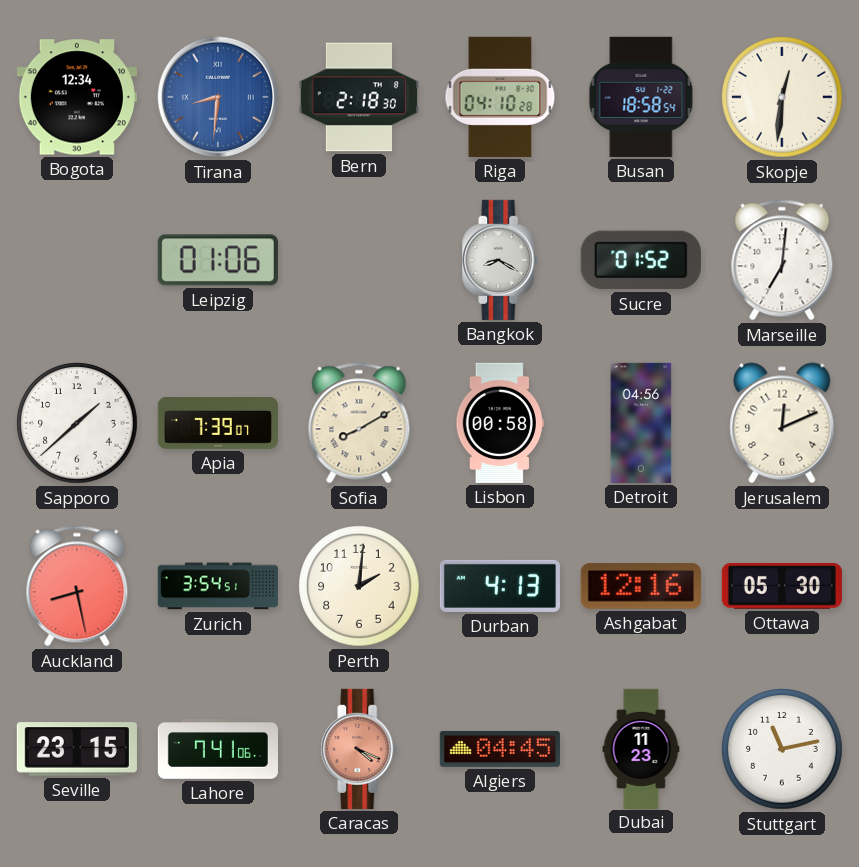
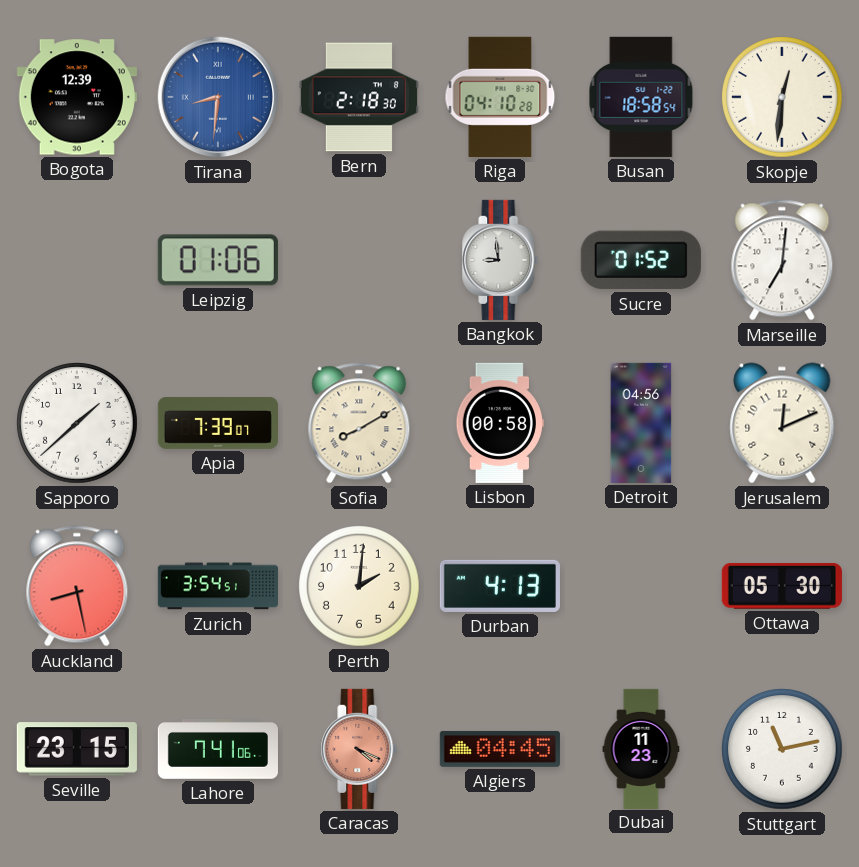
Bogota: 12:34 -> 12:39
Bangkok: 8:20 -> 8:59
Ashgabat: 12:16 -> none
